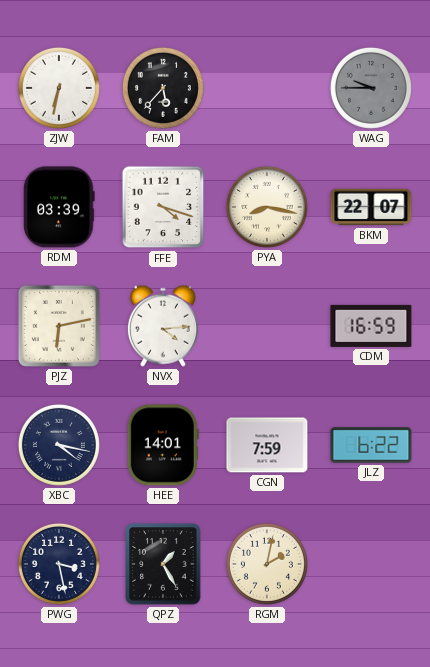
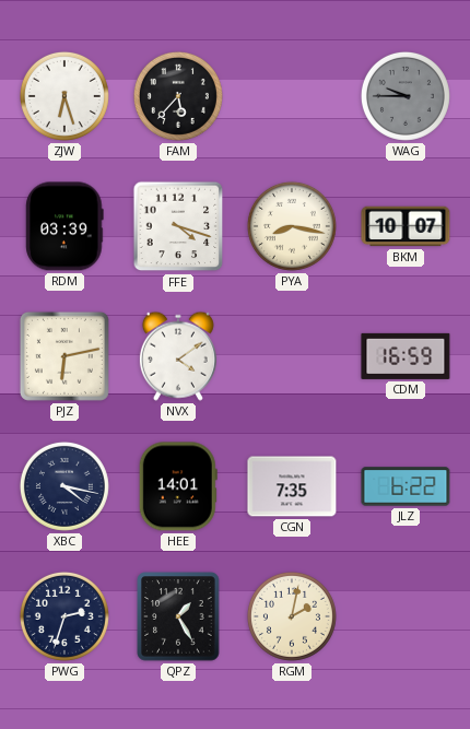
ZJW: 6:32 -> 6:27
BKM: 22:07 -> 10:07
NVX: 4:14 -> 4:09
CGN: 7:59 -> 7:35
PWG: 3:28 -> 2:33
